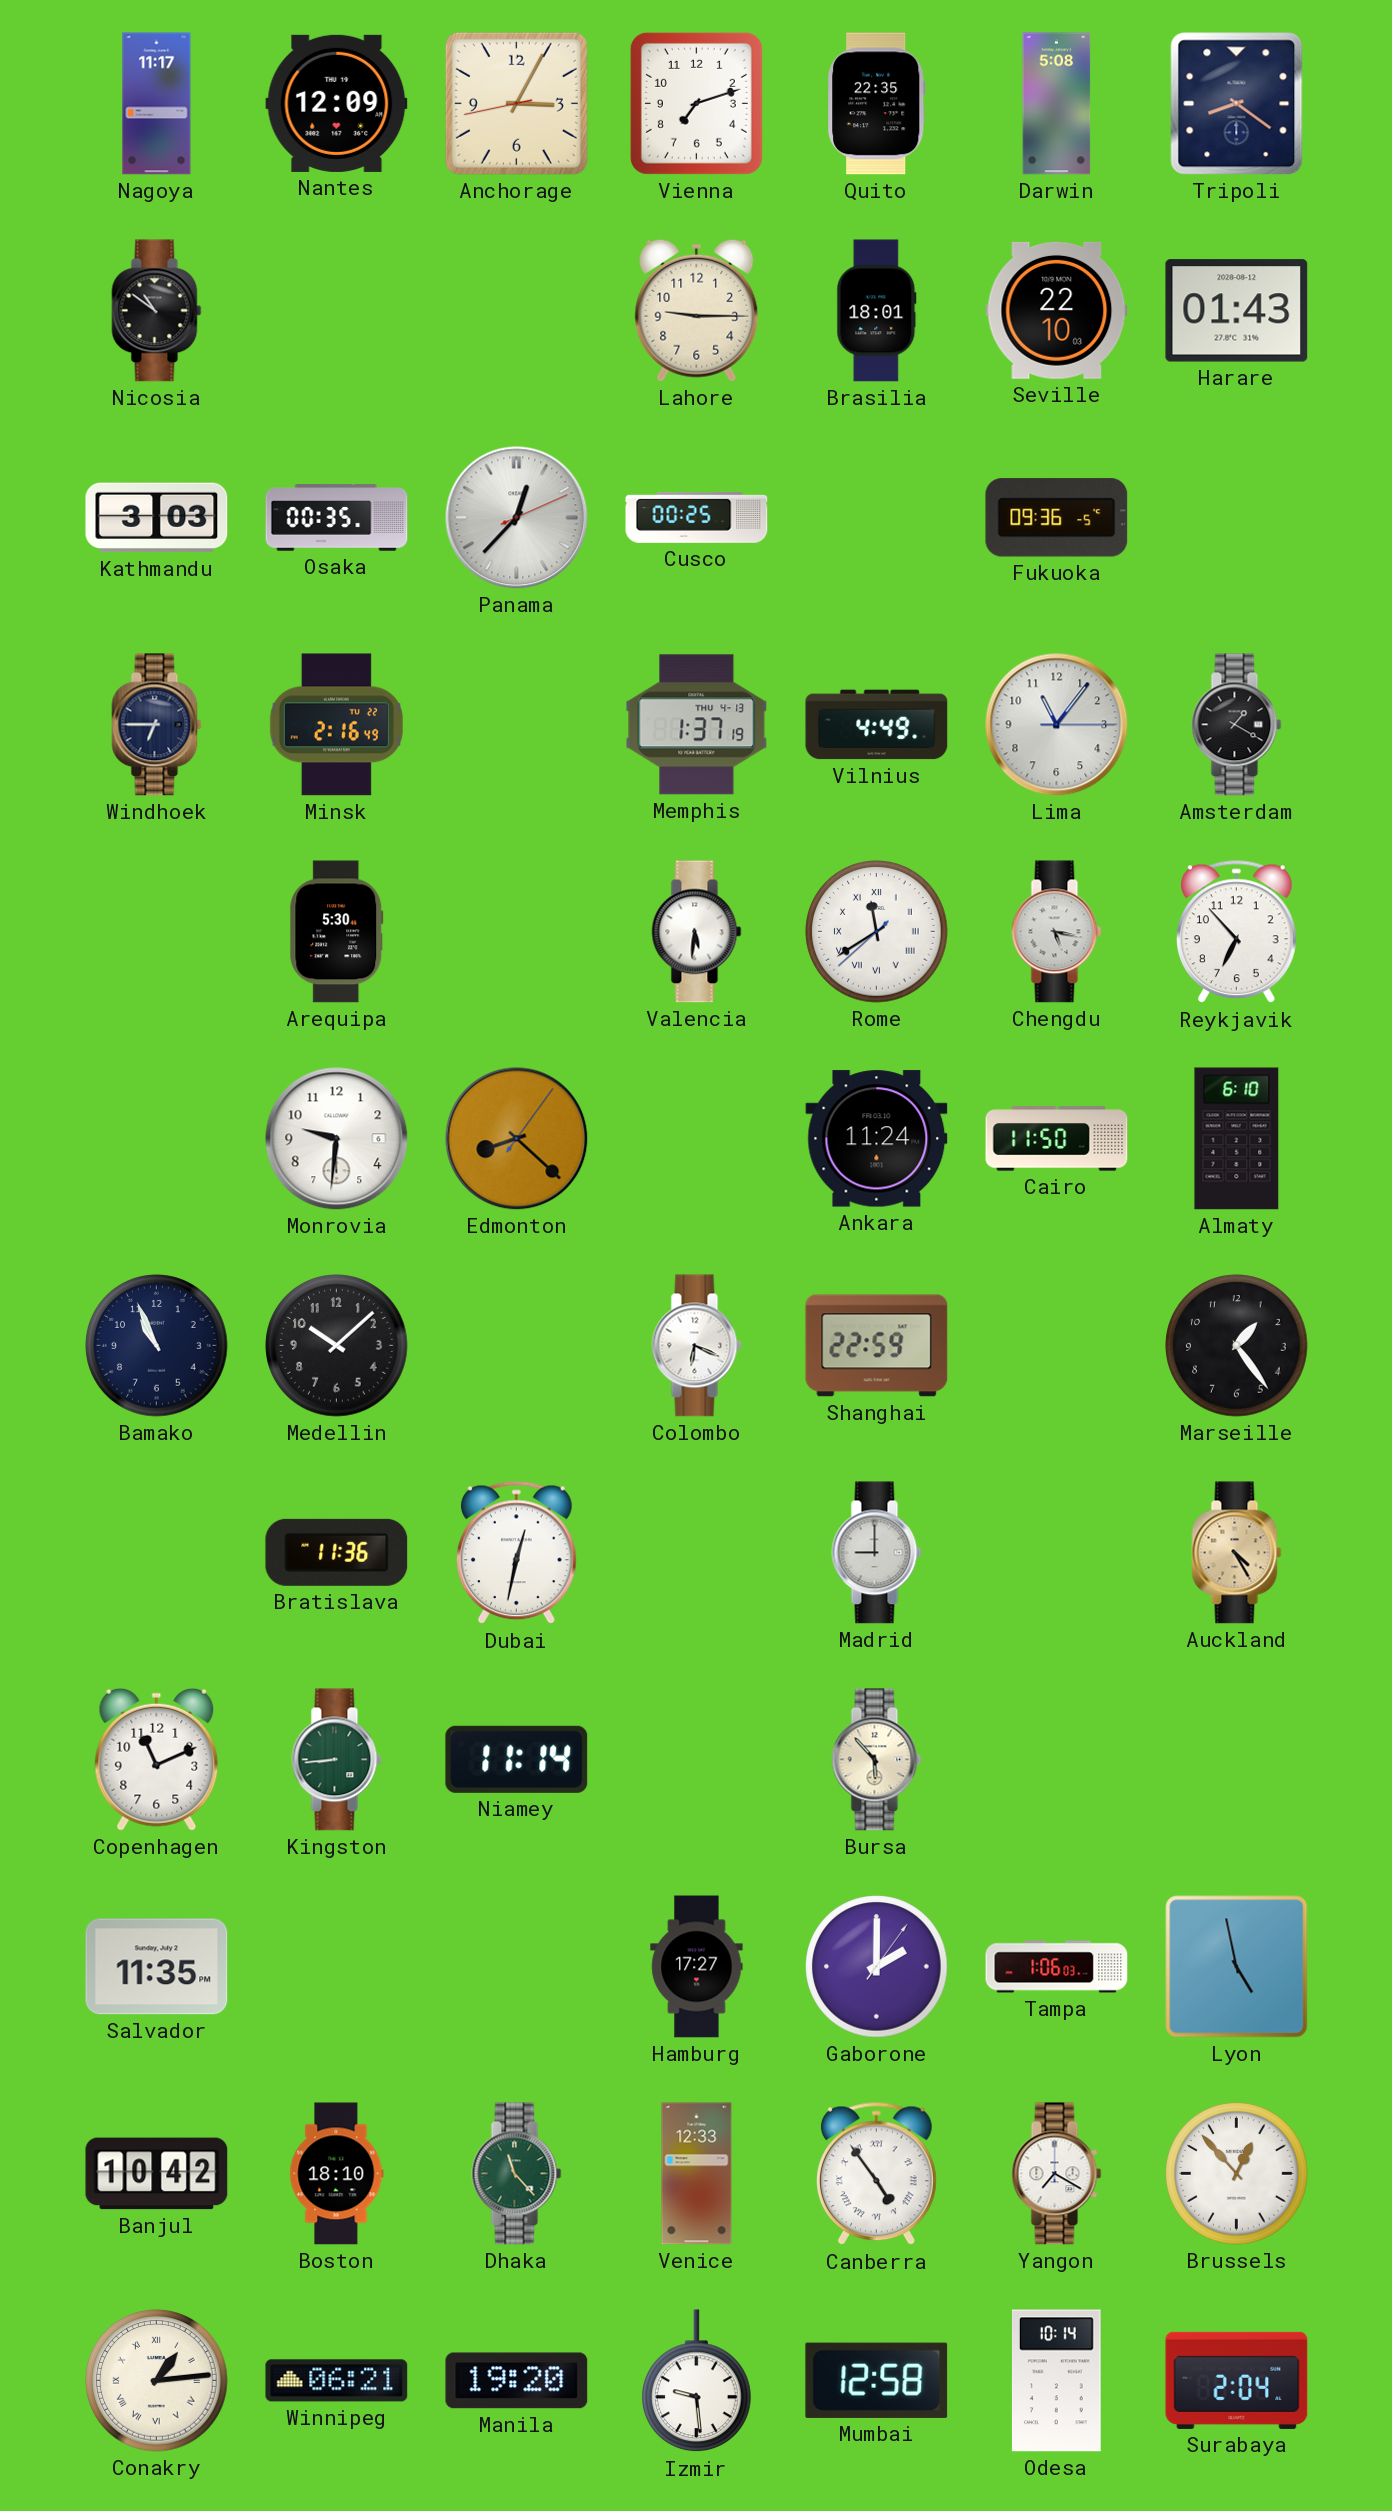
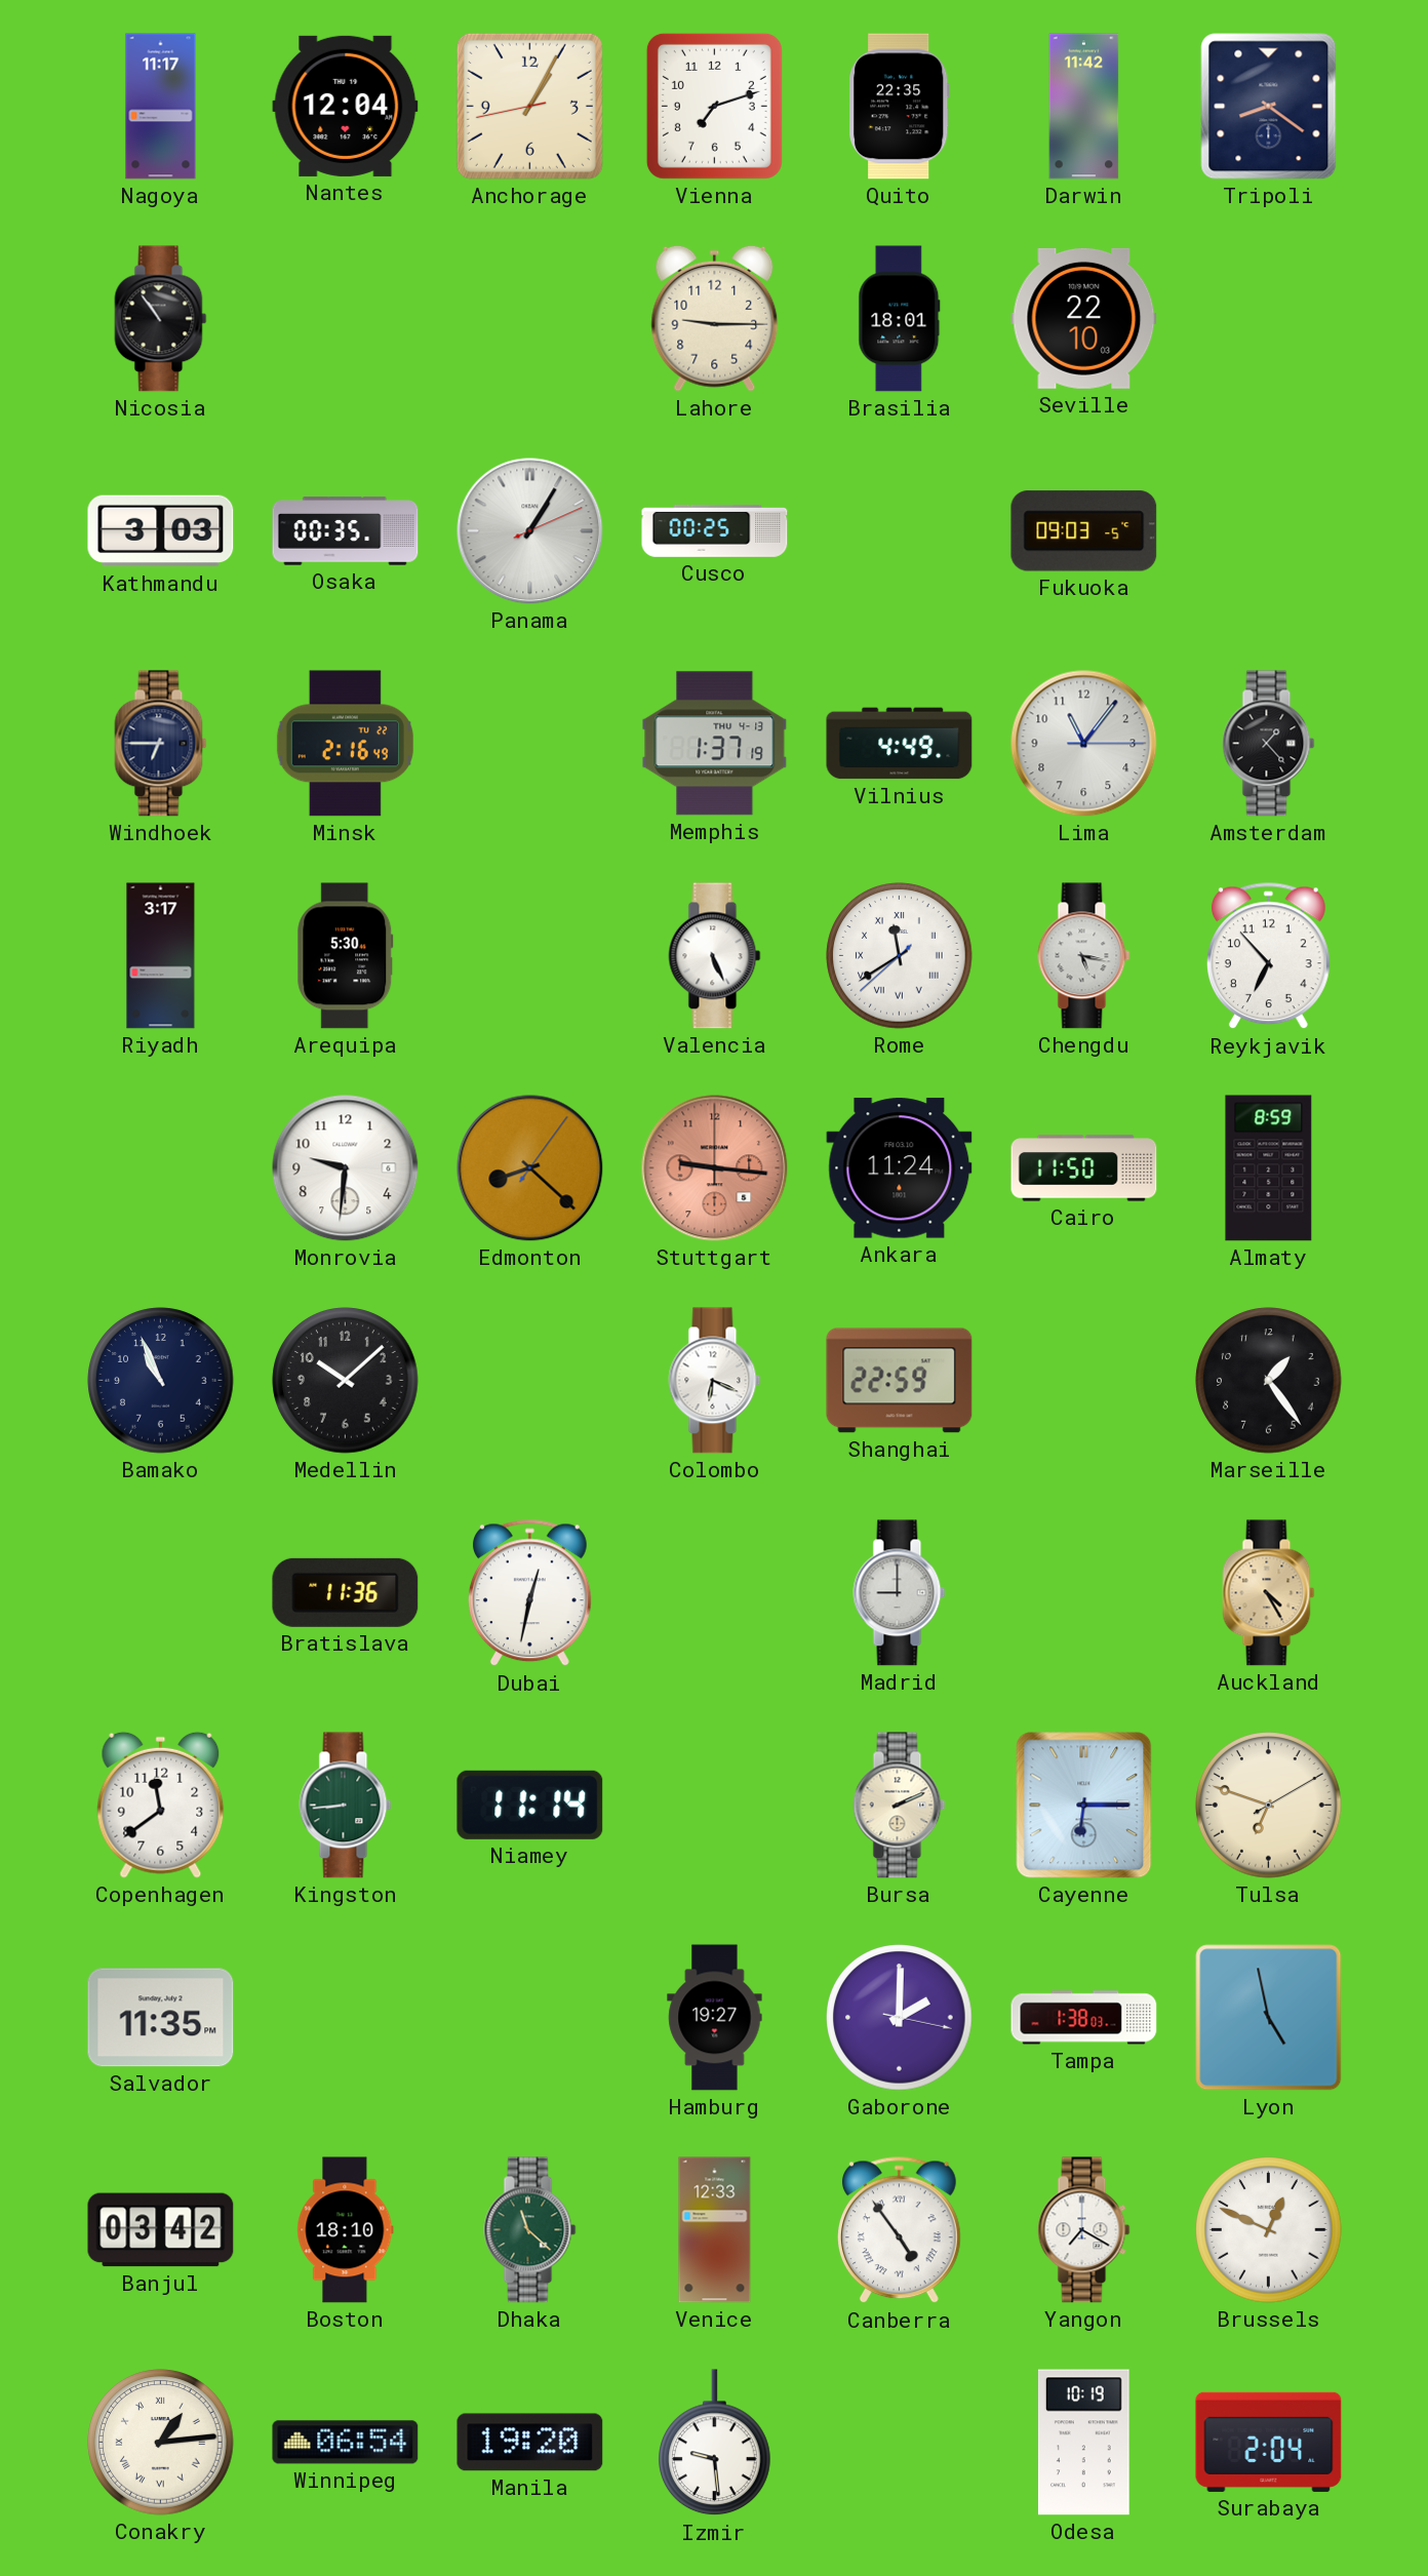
Nantes: 12:09 -> 12:04
Anchorage: 3:04 -> 1:04
Darwin: 5:08 -> 11:42
Nicosia: 10:51 -> 10:54
Harare: 01:43 -> none
Panama: 12:37 -> 1:05
Fukuoka: 09:36 -> 09:03
Amsterdam: 1:20 -> 1:23
Riyadh: none -> 3:17
Valencia: 5:31 -> 5:26
Stuttgart: none -> 9:16
Almaty: 6:10 -> 8:59
Copenhagen: 11:11 -> 11:39
Bursa: 5:53 -> 2:11
Cayenne: none -> 6:15
Tulsa: none -> 6:48
Hamburg: 17:27 -> 19:27
Gaborone: 2:00:06 -> 2:00:17
Tampa: 1:06 -> 1:38
Banjul: 10:42 -> 03:42
Dhaka: 11:23 -> 11:22
Brussels: 12:53 -> 12:49
Winnipeg: 06:21 -> 06:54
Mumbai: 12:58 -> none
Odesa: 10:14 -> 10:19
